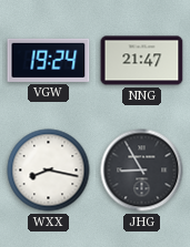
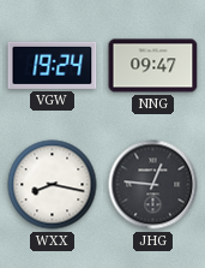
NNG: 21:47 -> 09:47
JHG: 8:55 -> 12:46
